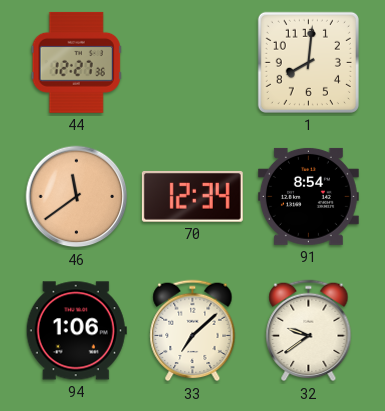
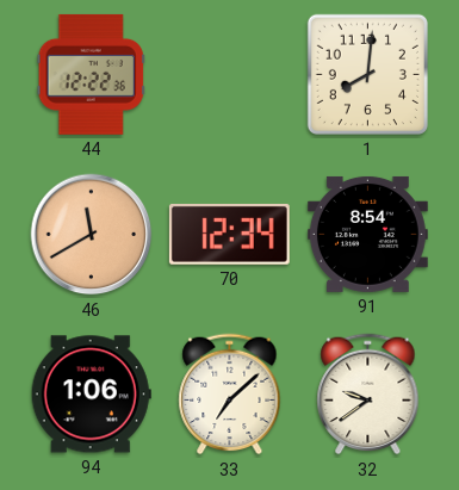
44: 12:27 -> 12:22
46: 11:39 -> 11:40
